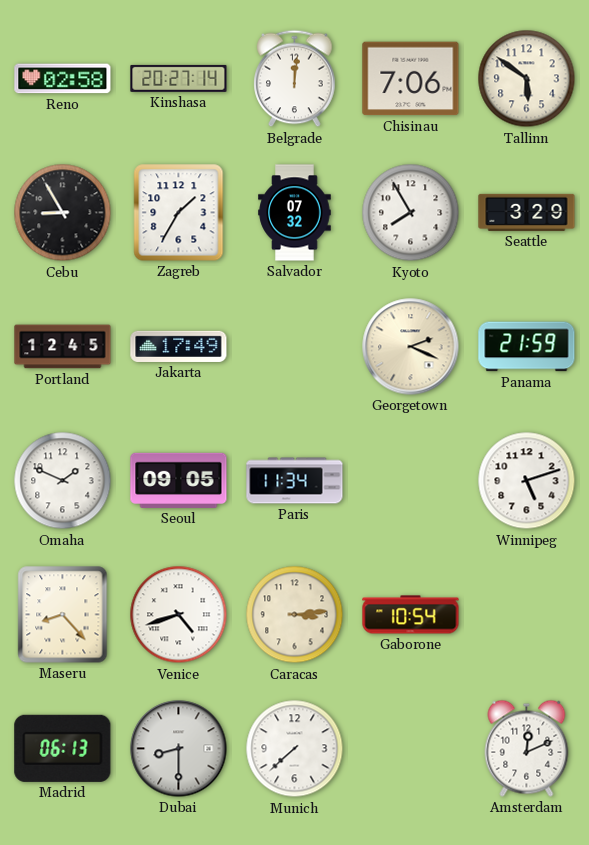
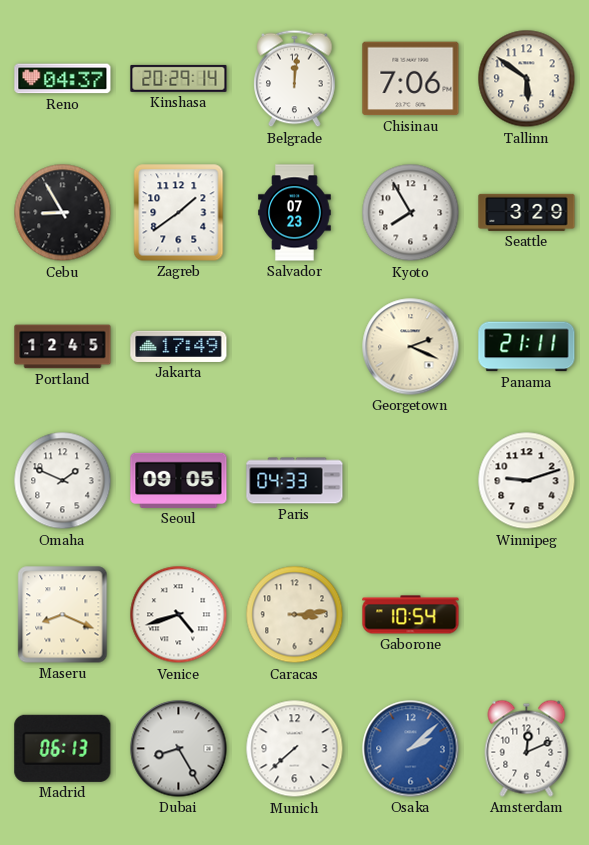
Reno: 02:58 -> 04:37
Kinshasa: 20:27 -> 20:29
Zagreb: 1:35 -> 1:39
Salvador: 07:32 -> 07:23
Panama: 21:59 -> 21:11
Paris: 11:34 -> 04:33
Winnipeg: 5:12 -> 9:12
Maseru: 8:23 -> 8:19
Dubai: 8:30 -> 8:25
Osaka: none -> 2:08
